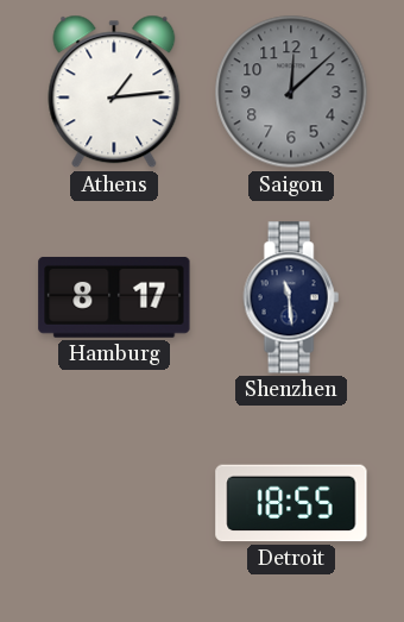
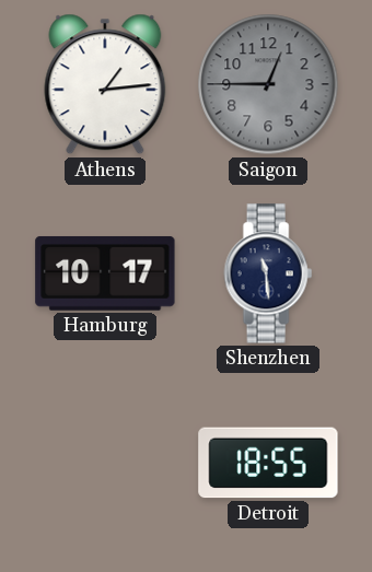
Saigon: 12:08 -> 12:45
Hamburg: 8:17 -> 10:17
